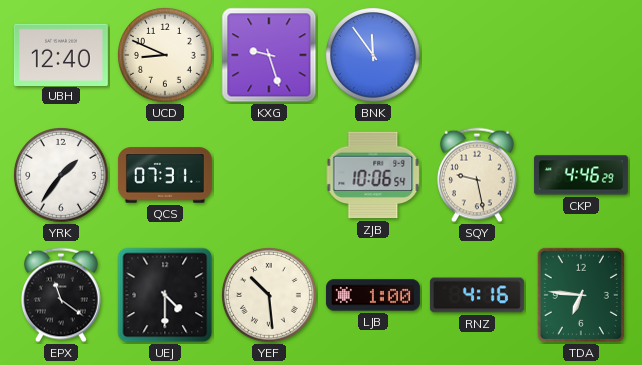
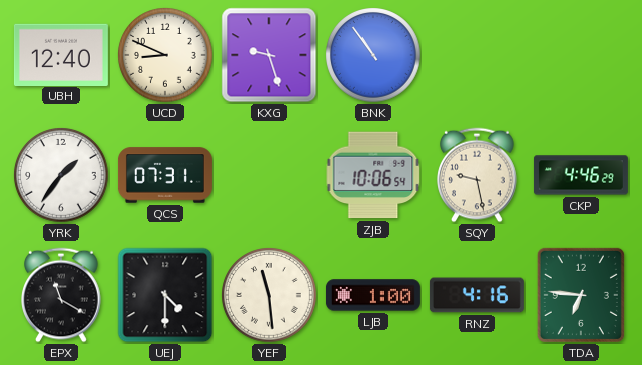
BNK: 11:54 -> 10:54
EPX: 11:21 -> 11:20
YEF: 10:29 -> 11:29
